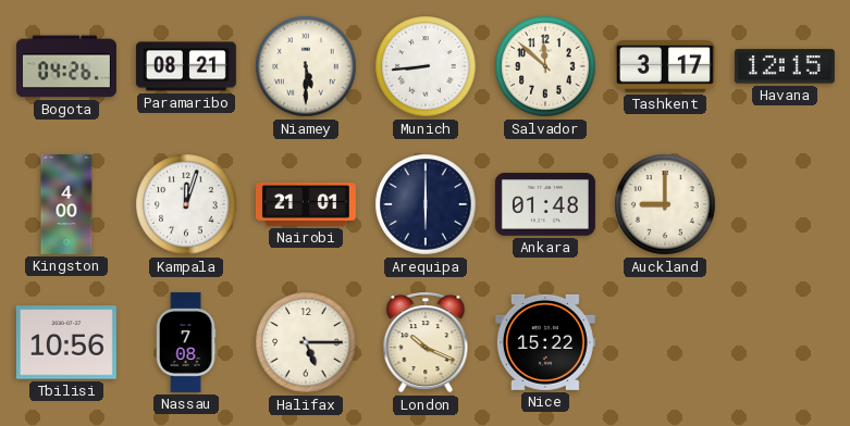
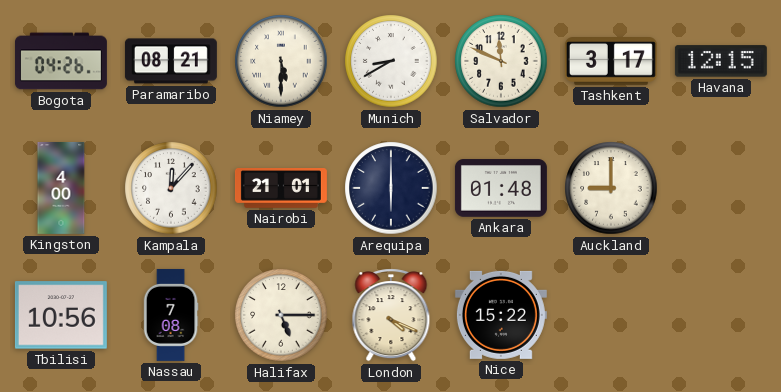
Munich: 8:44 -> 8:40
Salvador: 11:52 -> 11:49
Kampala: 12:03 -> 12:07
London: 10:19 -> 4:19
